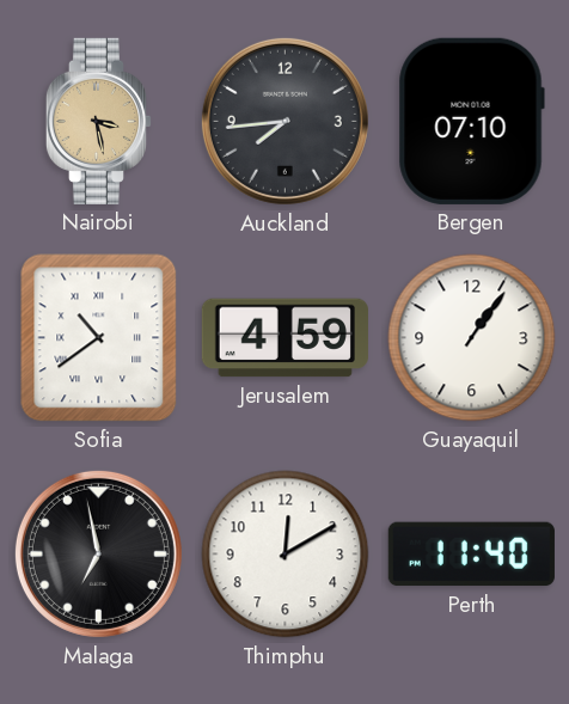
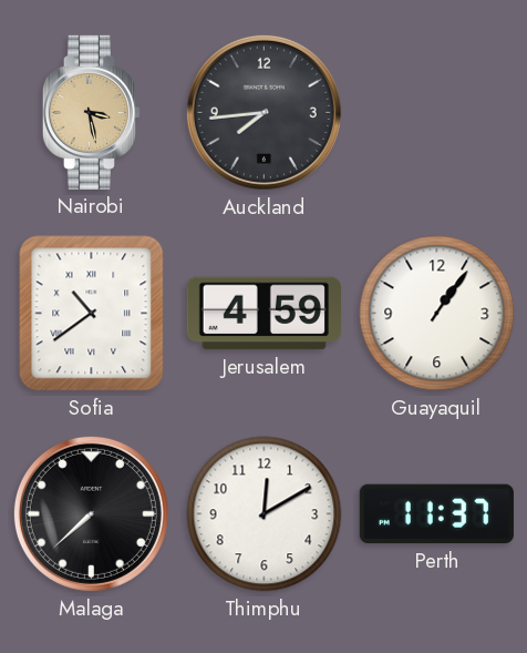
Bergen: 07:10 -> none
Malaga: 6:58 -> 7:38
Perth: 11:40 -> 11:37
